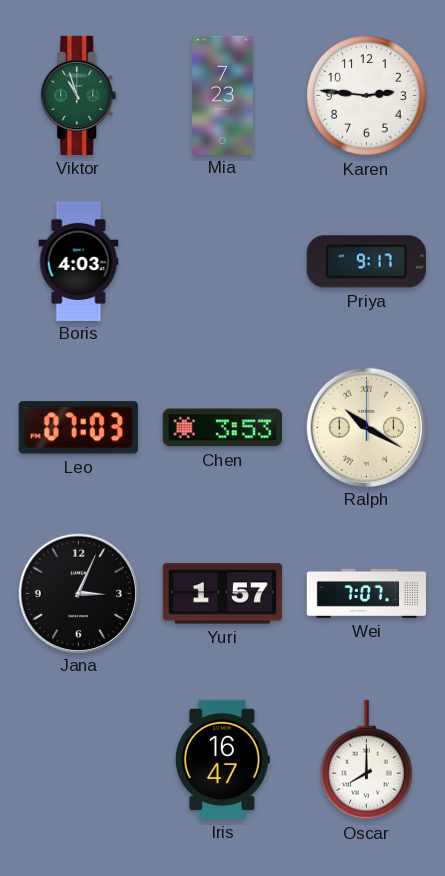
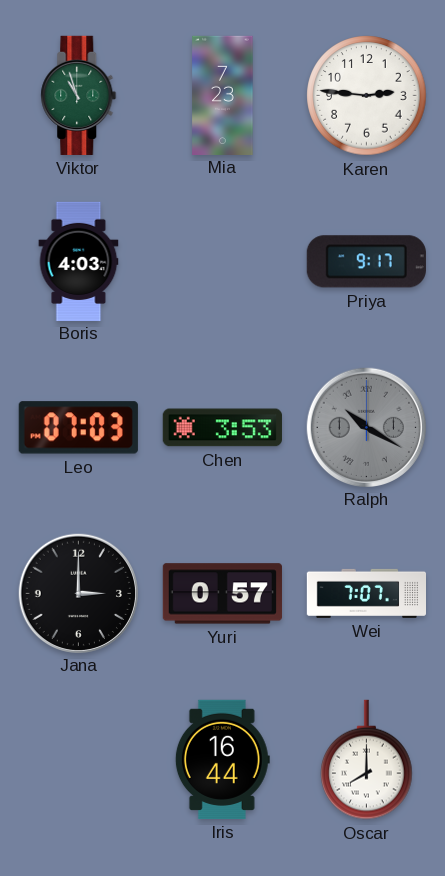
Ralph dial: cream -> grey
Jana: 3:04 -> 3:00
Yuri: 1:57 -> 0:57
Iris: 16:47 -> 16:44
